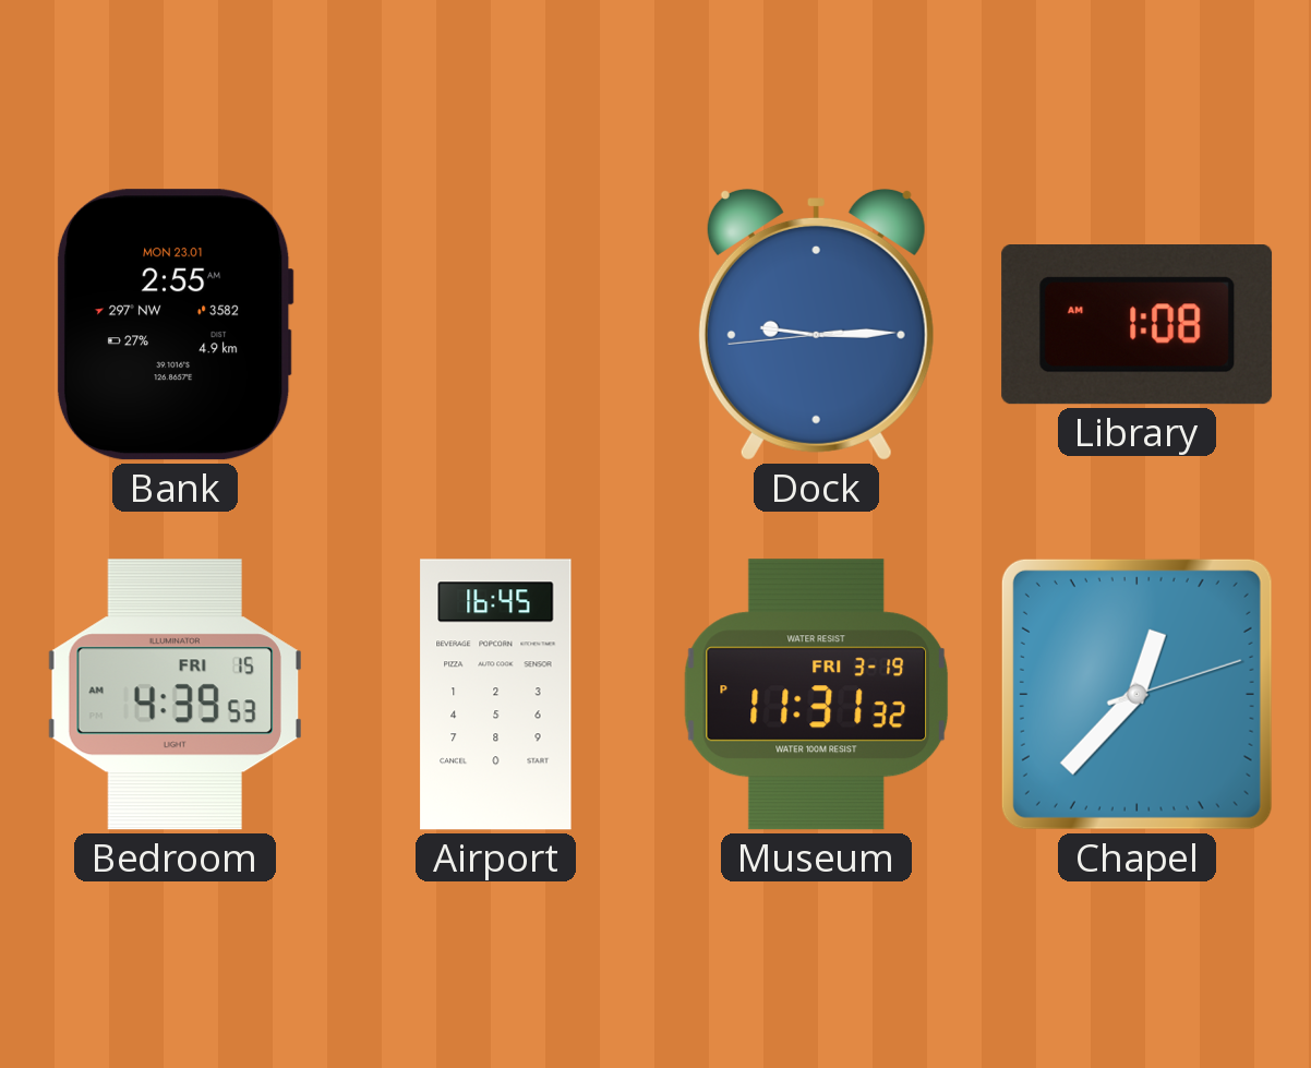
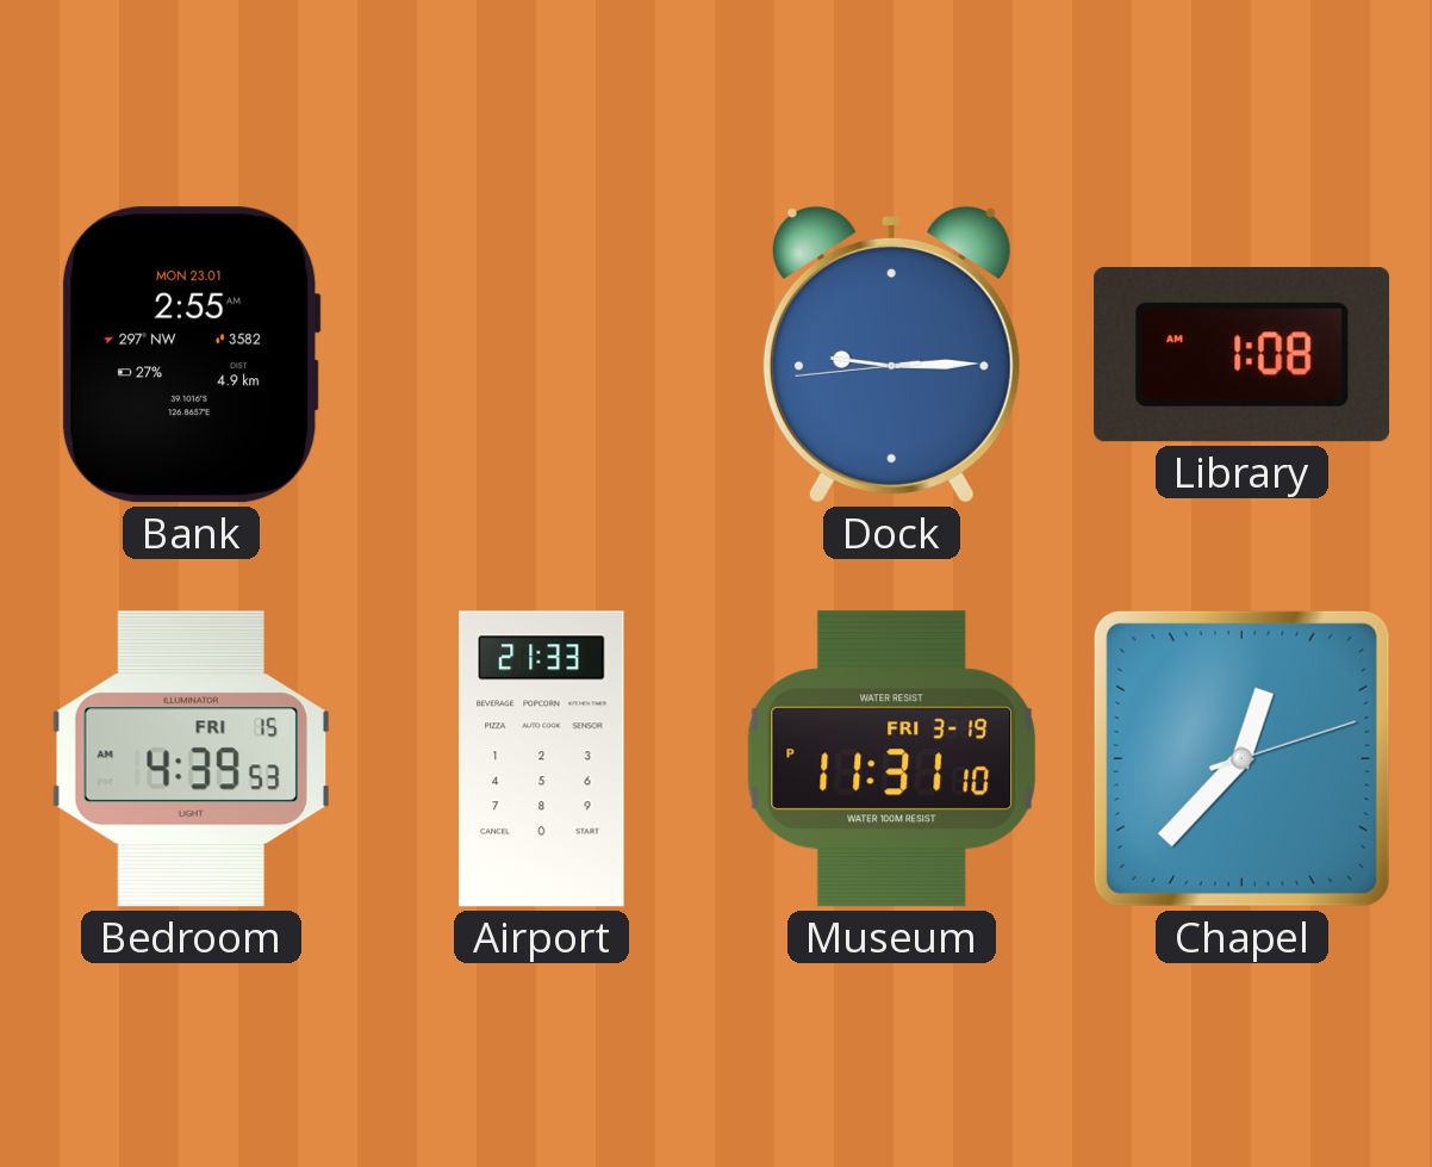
Airport: 16:45 -> 21:33
Museum: 11:31:32 PM -> 11:31:10 PM
